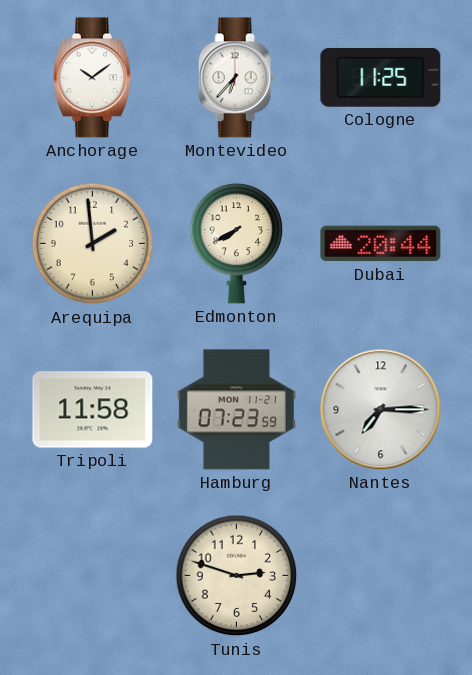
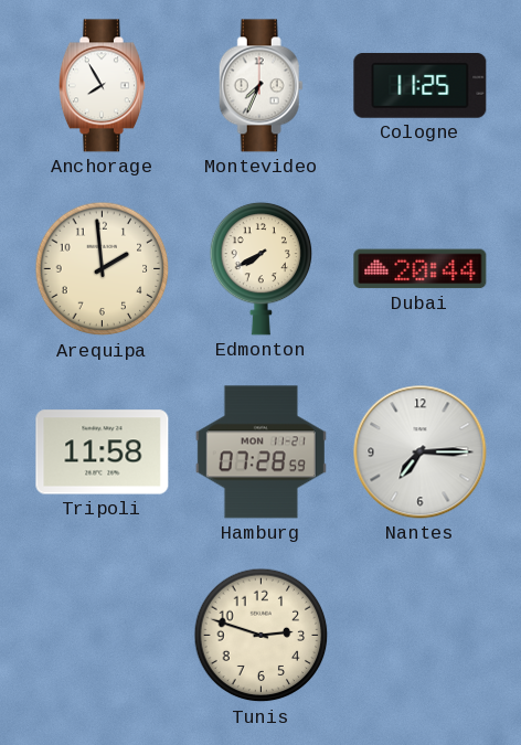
Anchorage: 10:09 -> 7:55
Montevideo: 6:37 -> 7:34
Hamburg: 07:23 -> 07:28
